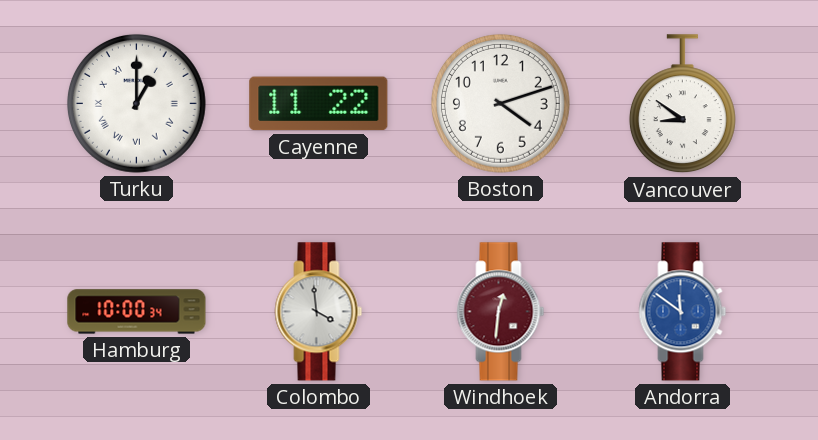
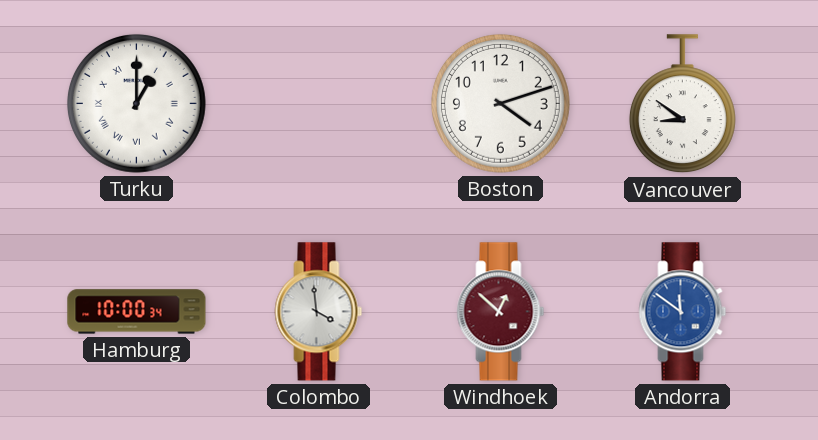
Cayenne: 11:22 -> none
Windhoek: 12:31 -> 12:52
